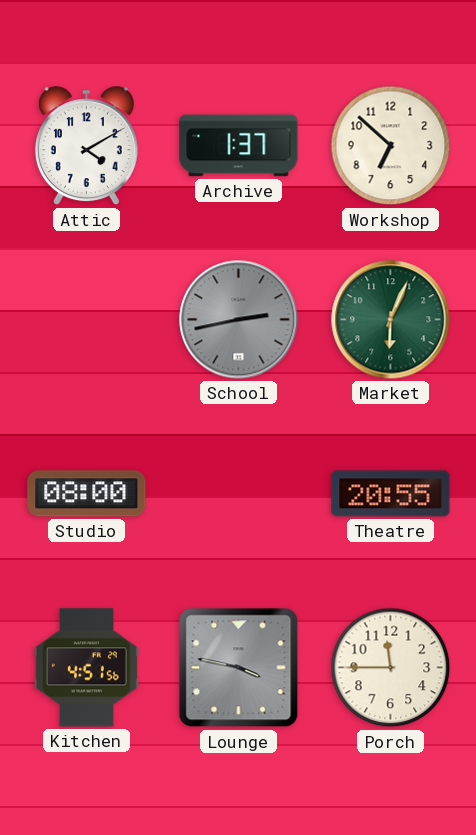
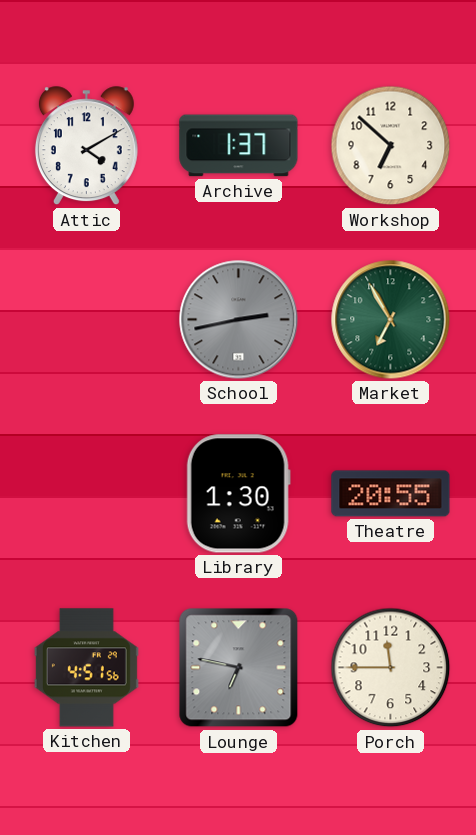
Market: 6:04 -> 6:55
Studio: 08:00 -> none
Library: none -> 1:30
Lounge: 3:47 -> 6:47
